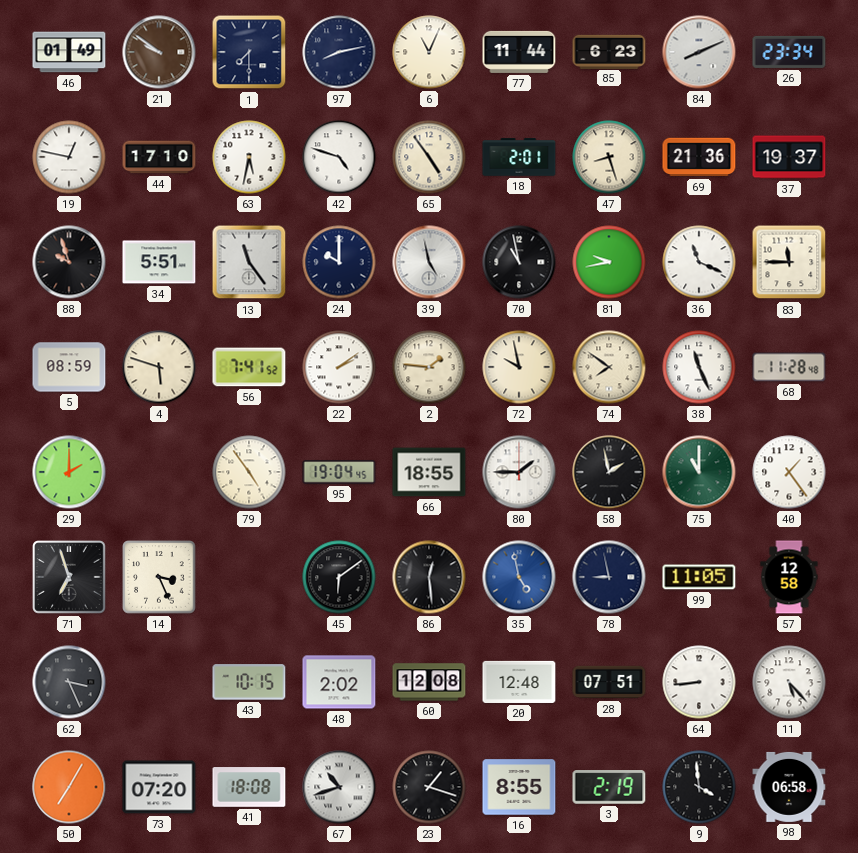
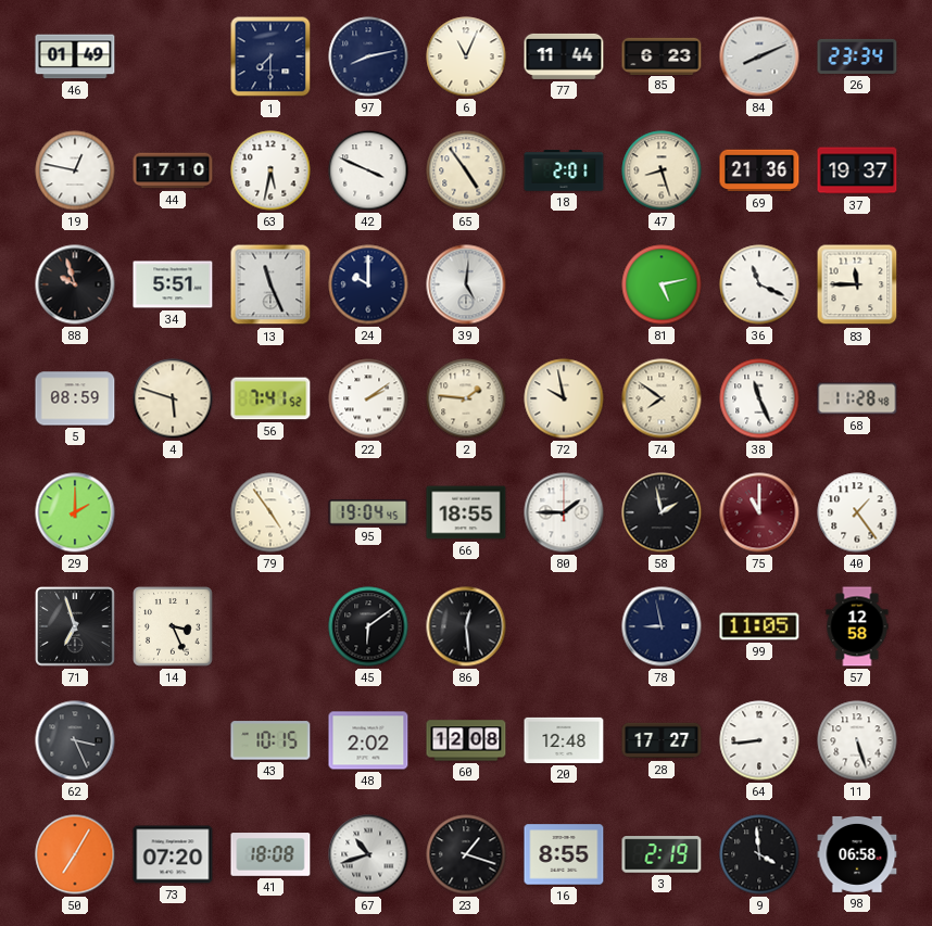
21: 9:51 -> none
42: 4:48 -> 3:49
13: 11:24 -> 11:26
39: 4:58 -> 5:01
70: 10:58 -> none
81: 9:43 -> 5:13
75 dial: green -> burgundy
35: 4:58 -> none
28: 07:51 -> 17:27
11: 5:23 -> 5:27
